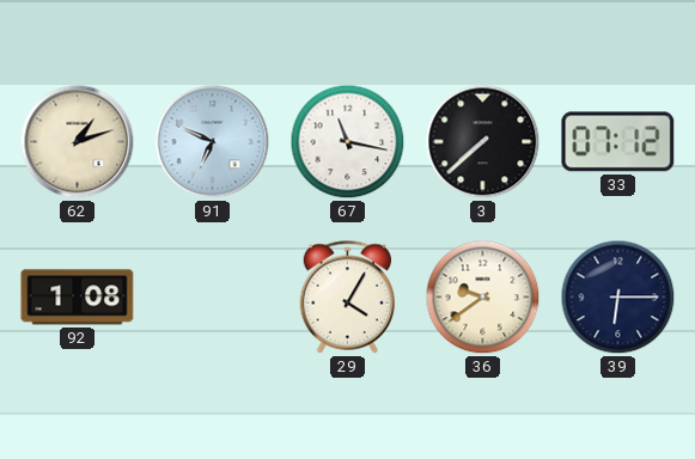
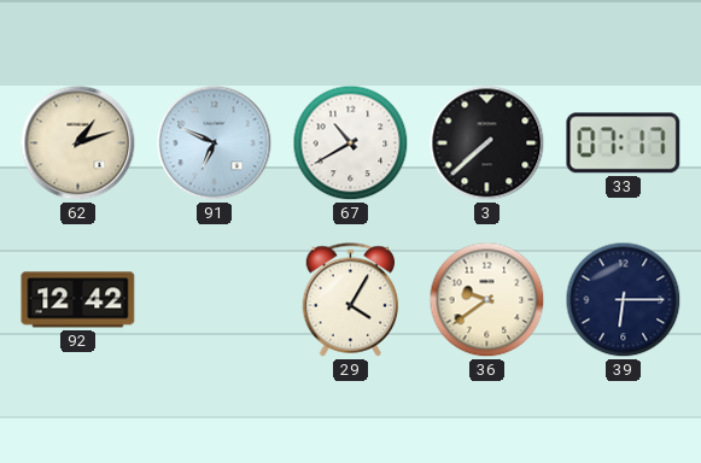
67: 11:17 -> 10:40
33: 07:12 -> 07:17
92: 1:08 -> 12:42
